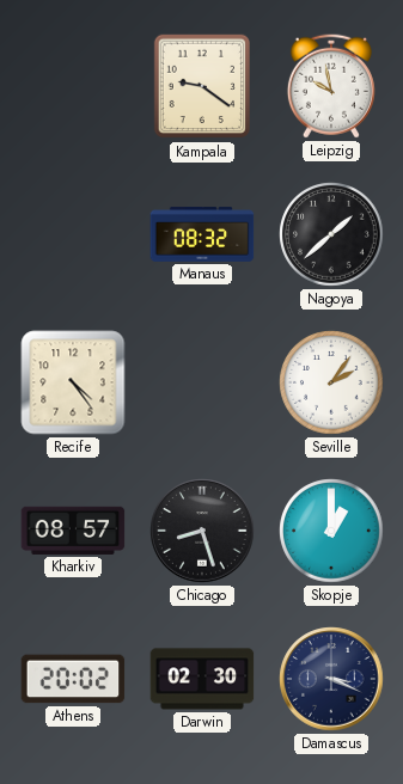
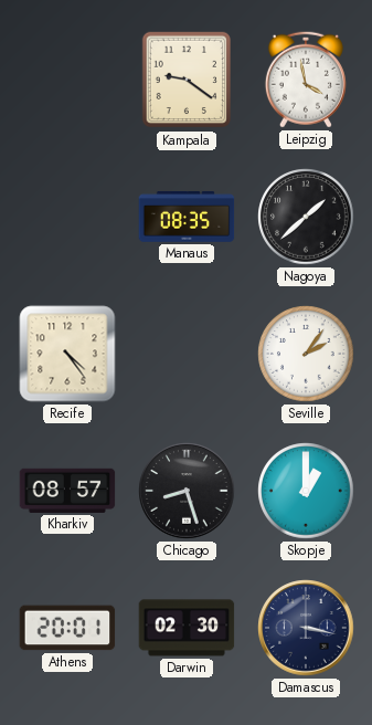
Leipzig: 9:58 -> 3:58
Manaus: 08:32 -> 08:35
Athens: 20:02 -> 20:01
Damascus: 3:19 -> 3:17
